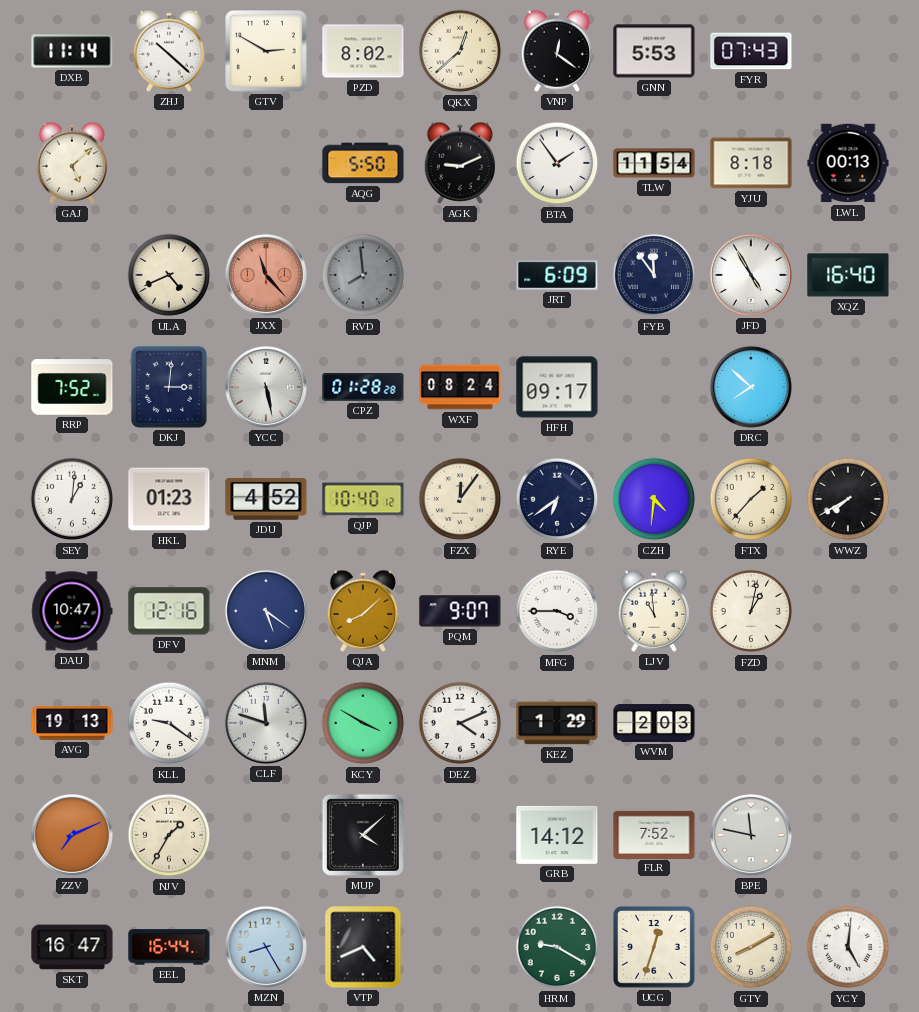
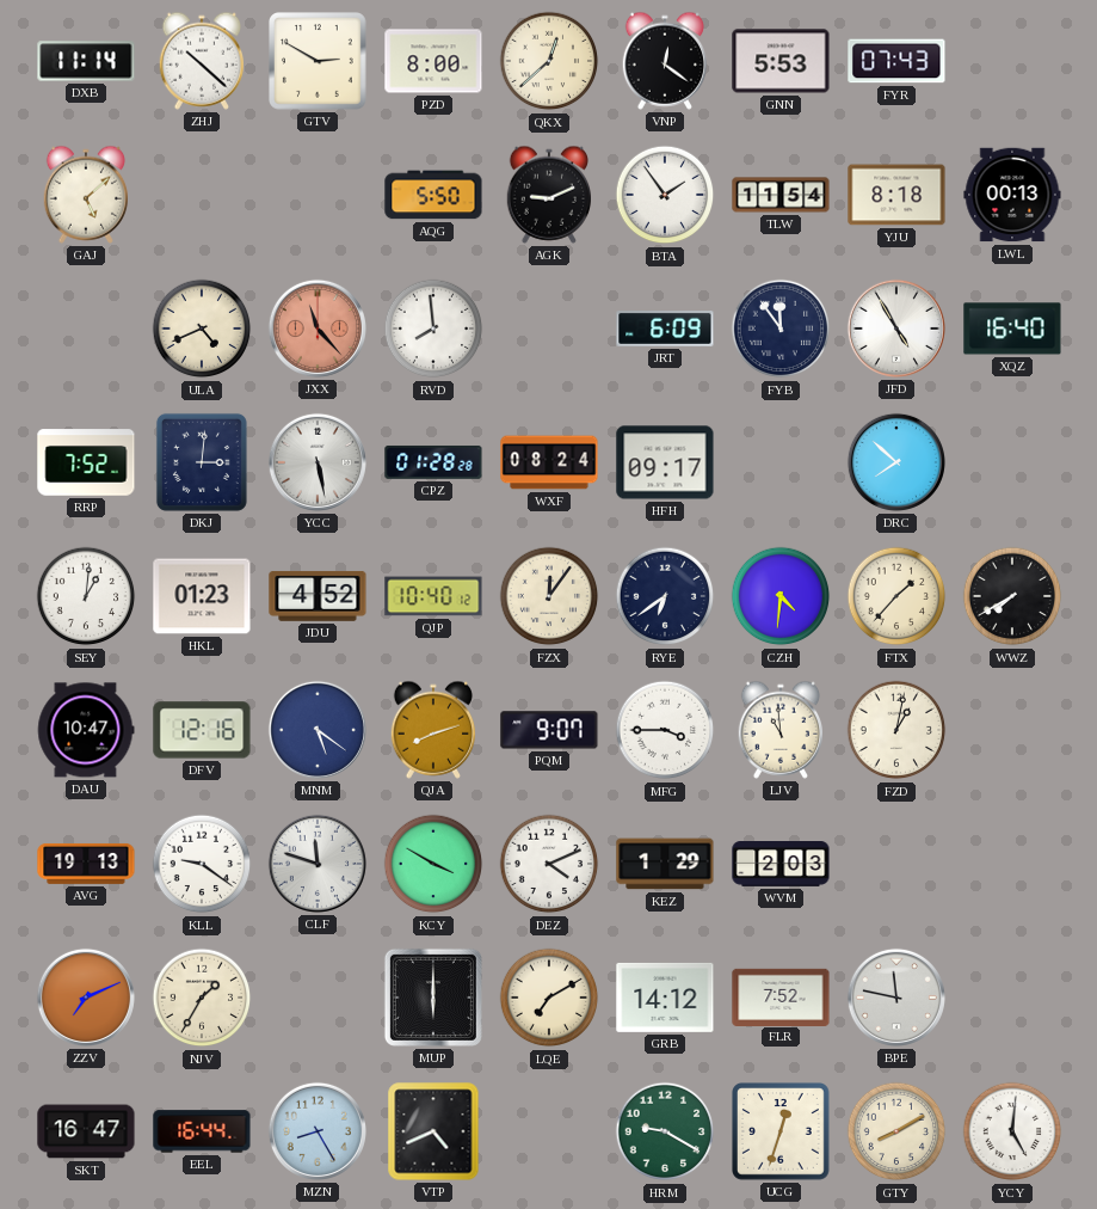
PZD: 8:02 -> 8:00
RVD dial: grey -> white
QJA: 8:08 -> 8:12
MUP: 4:08 -> 6:00
LQE: none -> 7:10
